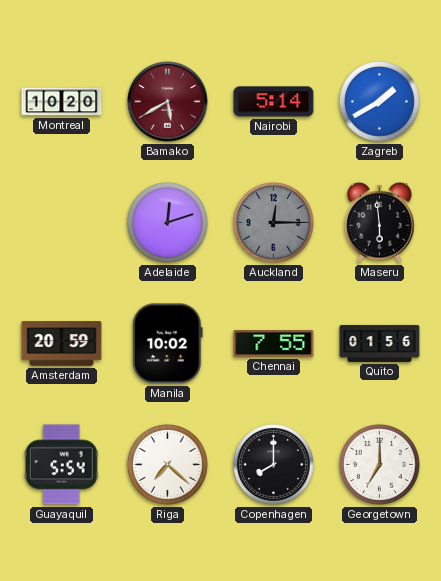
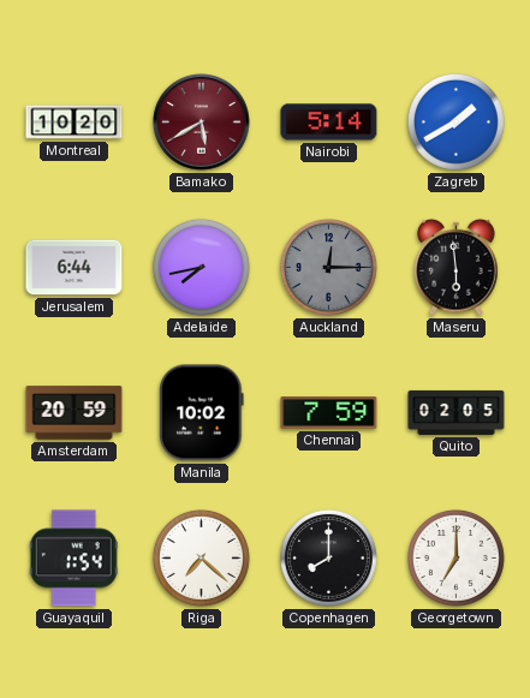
Jerusalem: none -> 6:44
Adelaide: 12:12 -> 7:43
Chennai: 7:55 -> 7:59
Quito: 01:56 -> 02:05
Guayaquil: 5:54 -> 1:54
